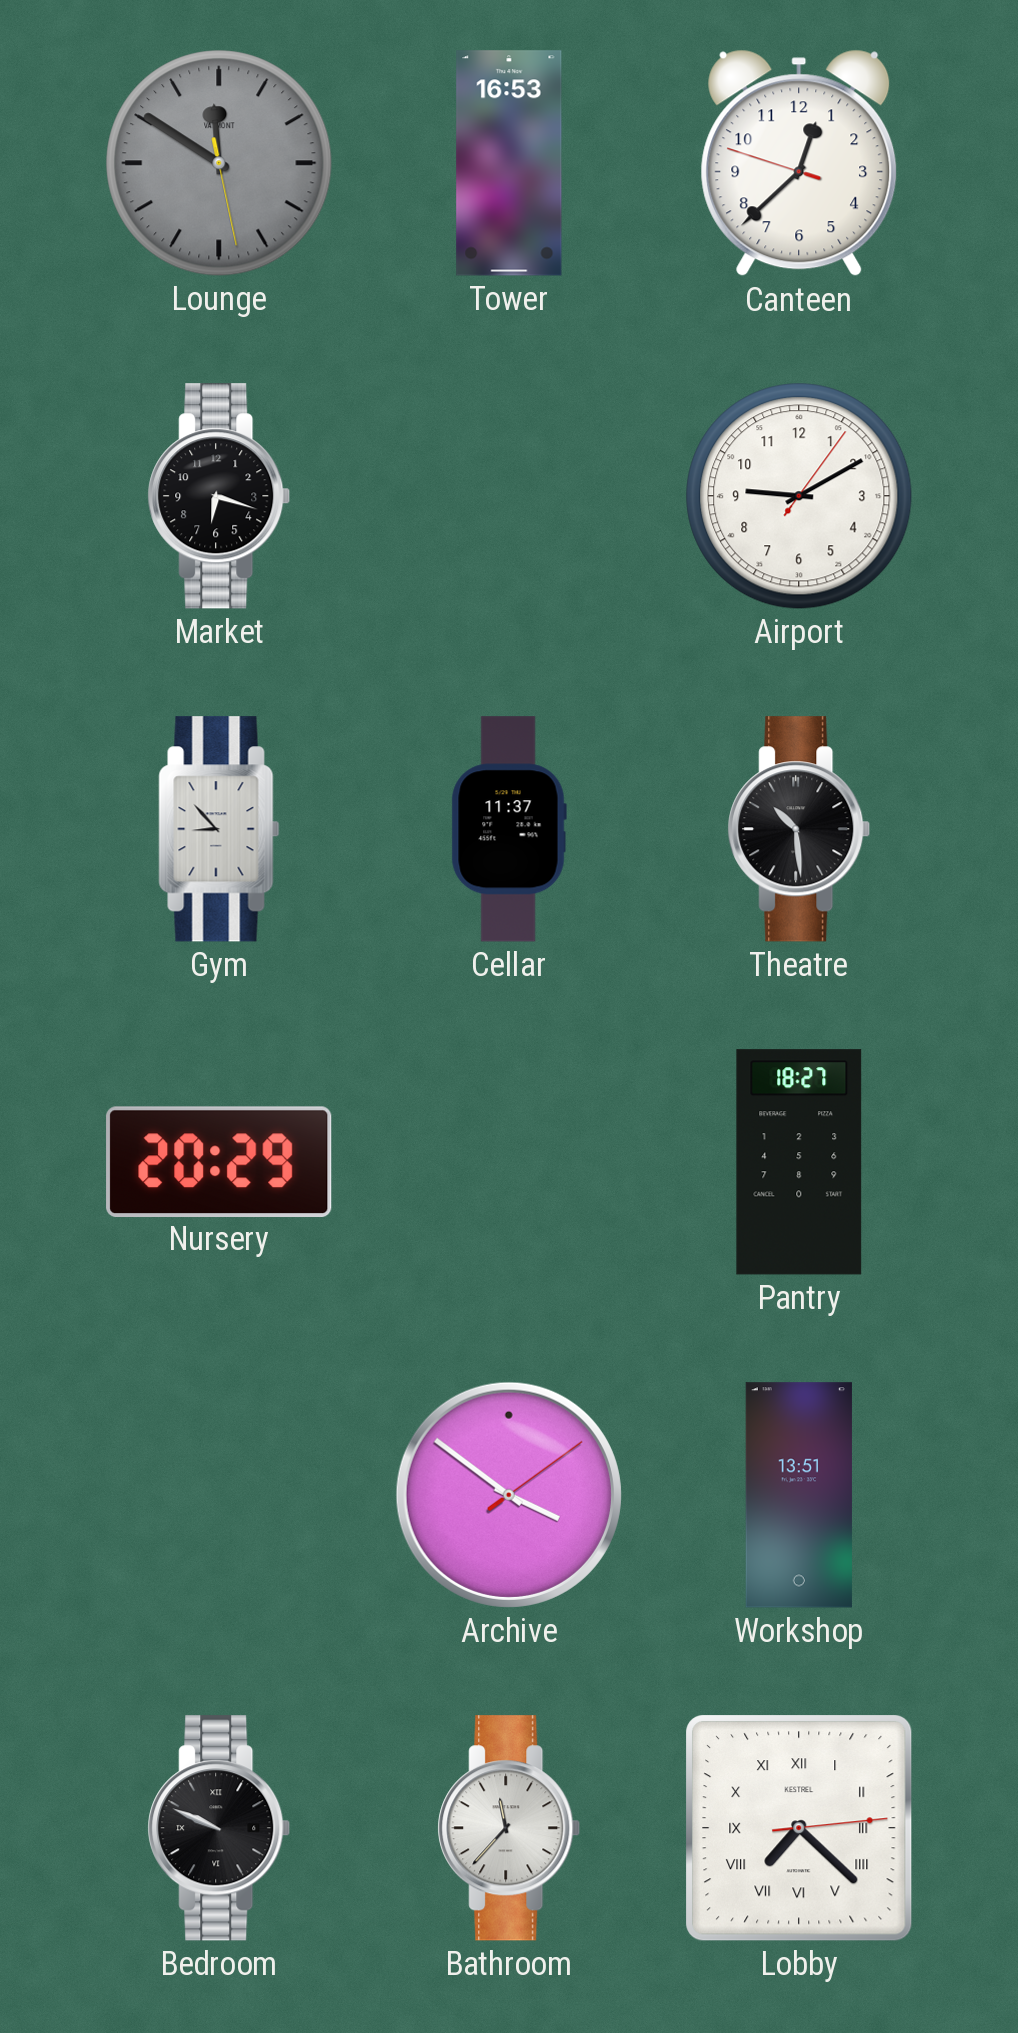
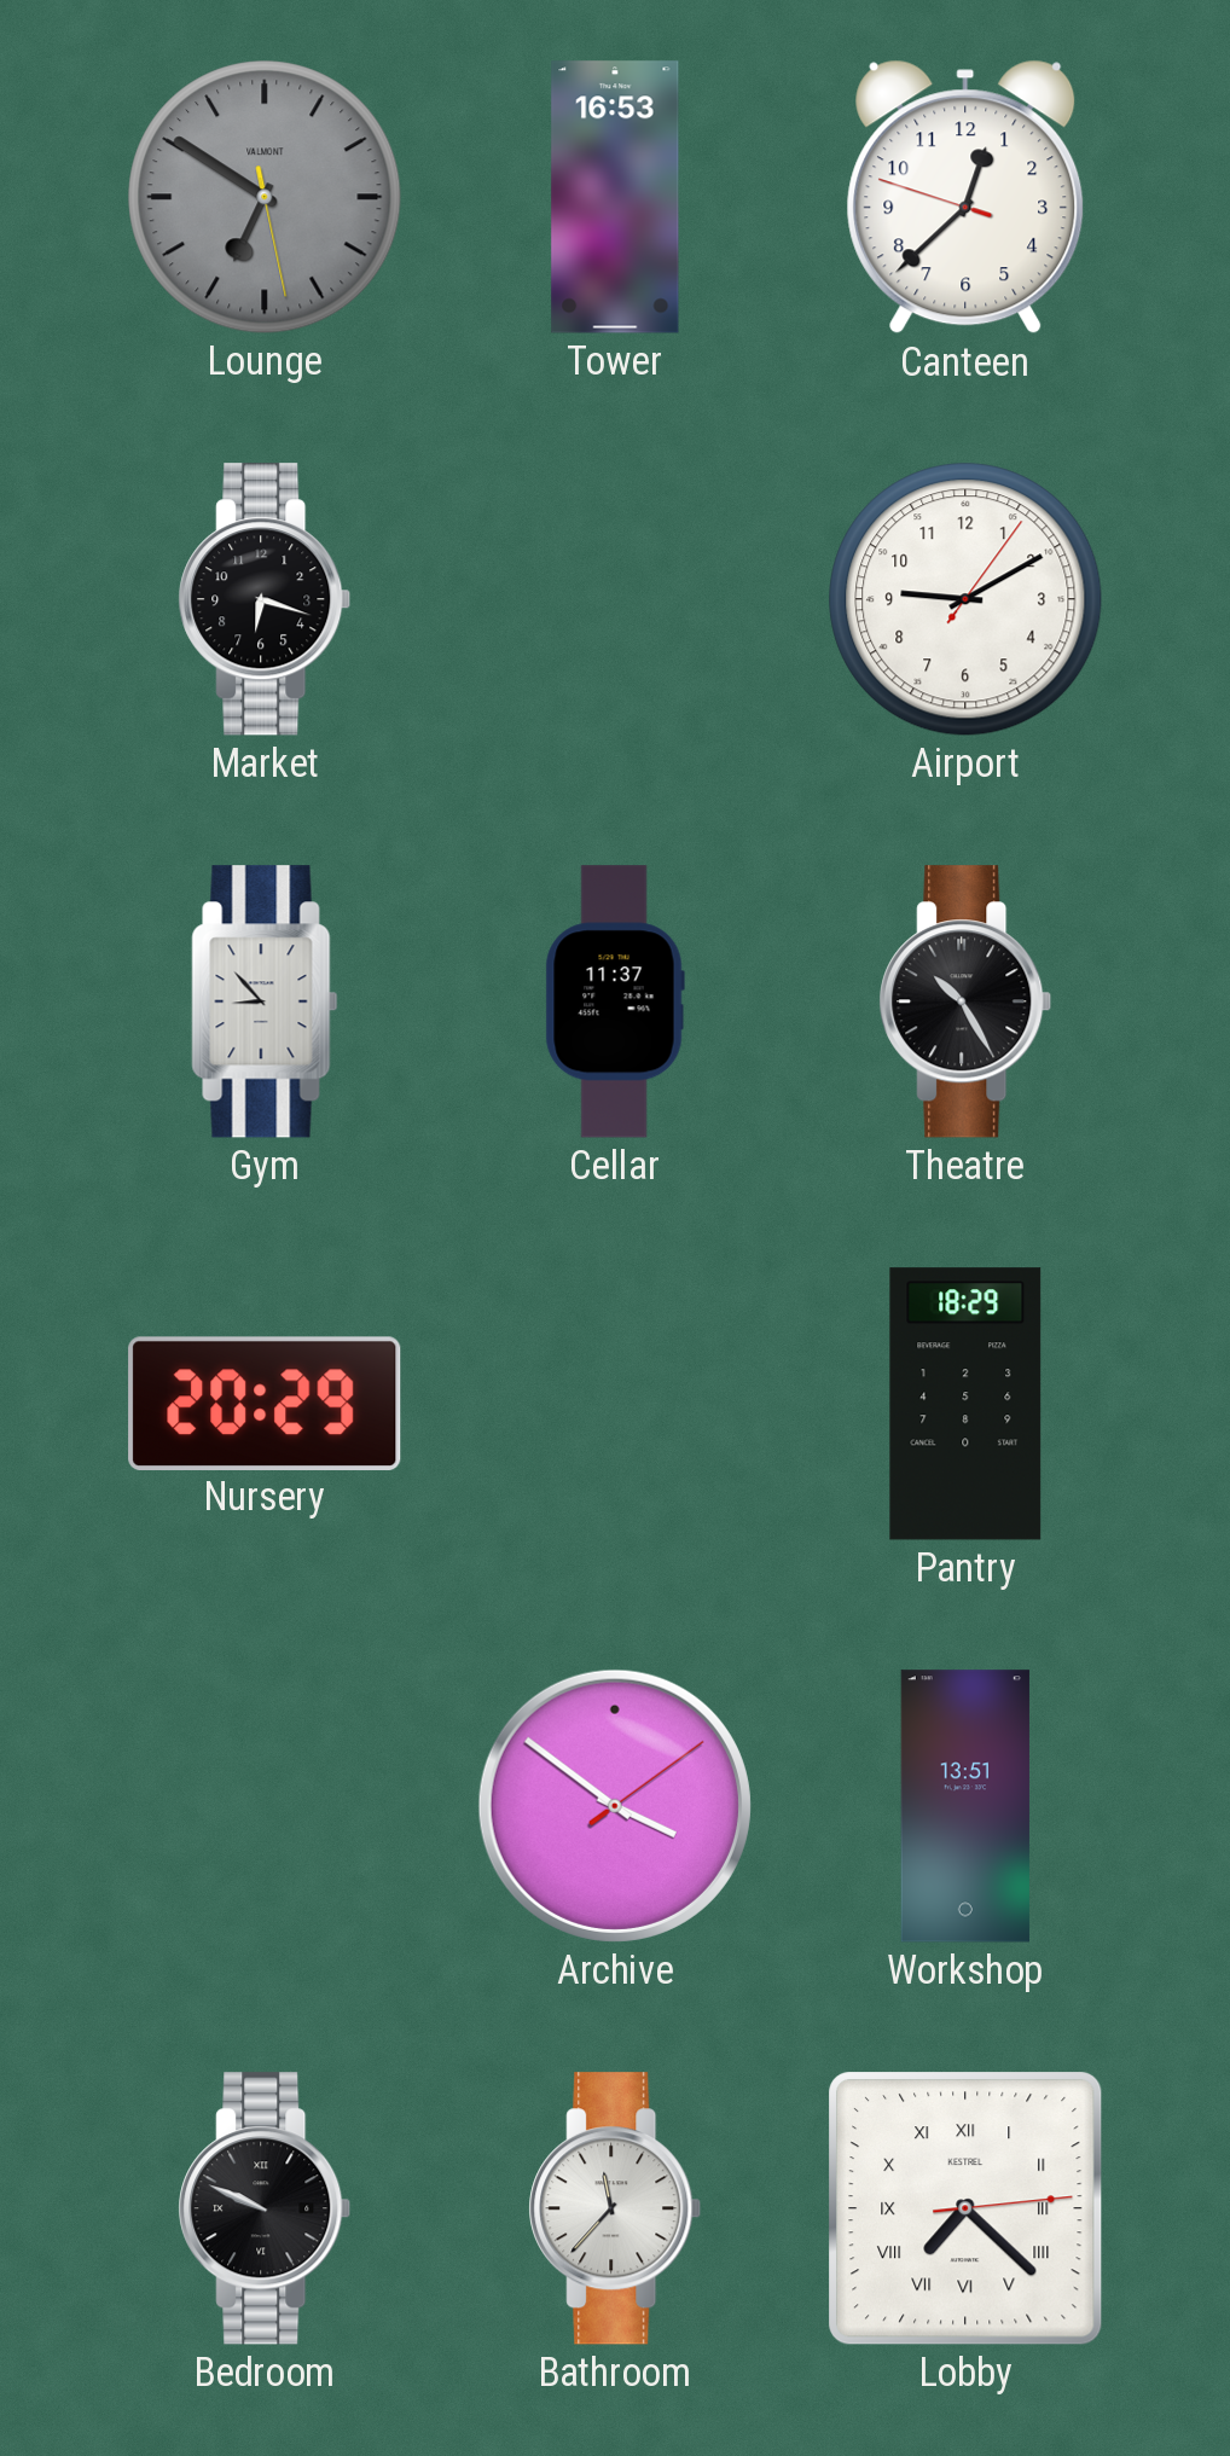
Lounge: 11:50 -> 6:50
Theatre: 10:29 -> 10:25
Pantry: 18:27 -> 18:29
